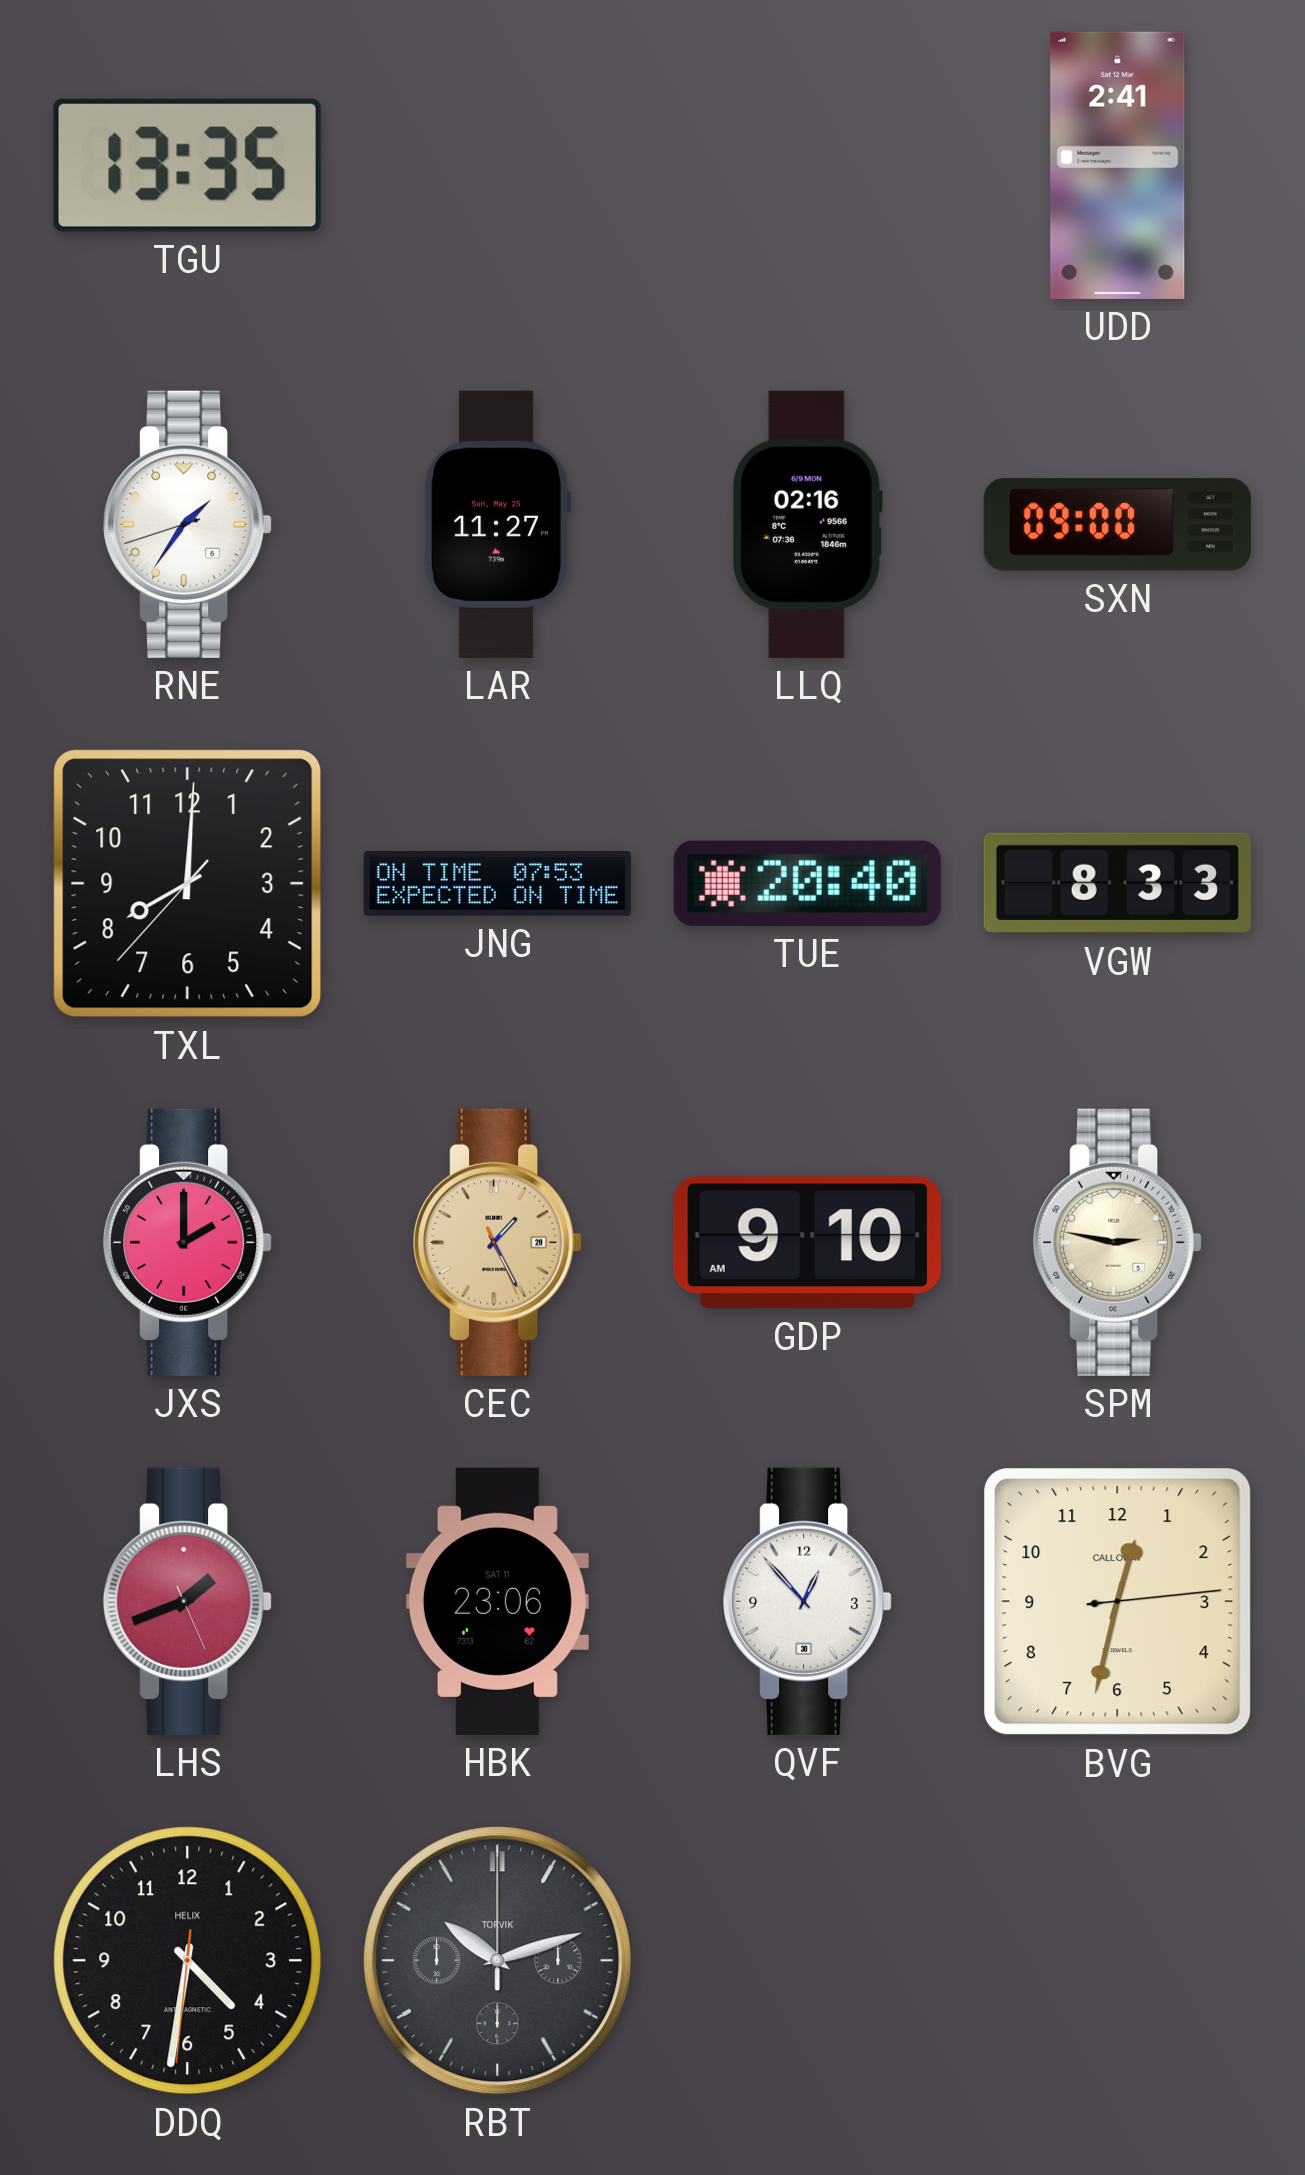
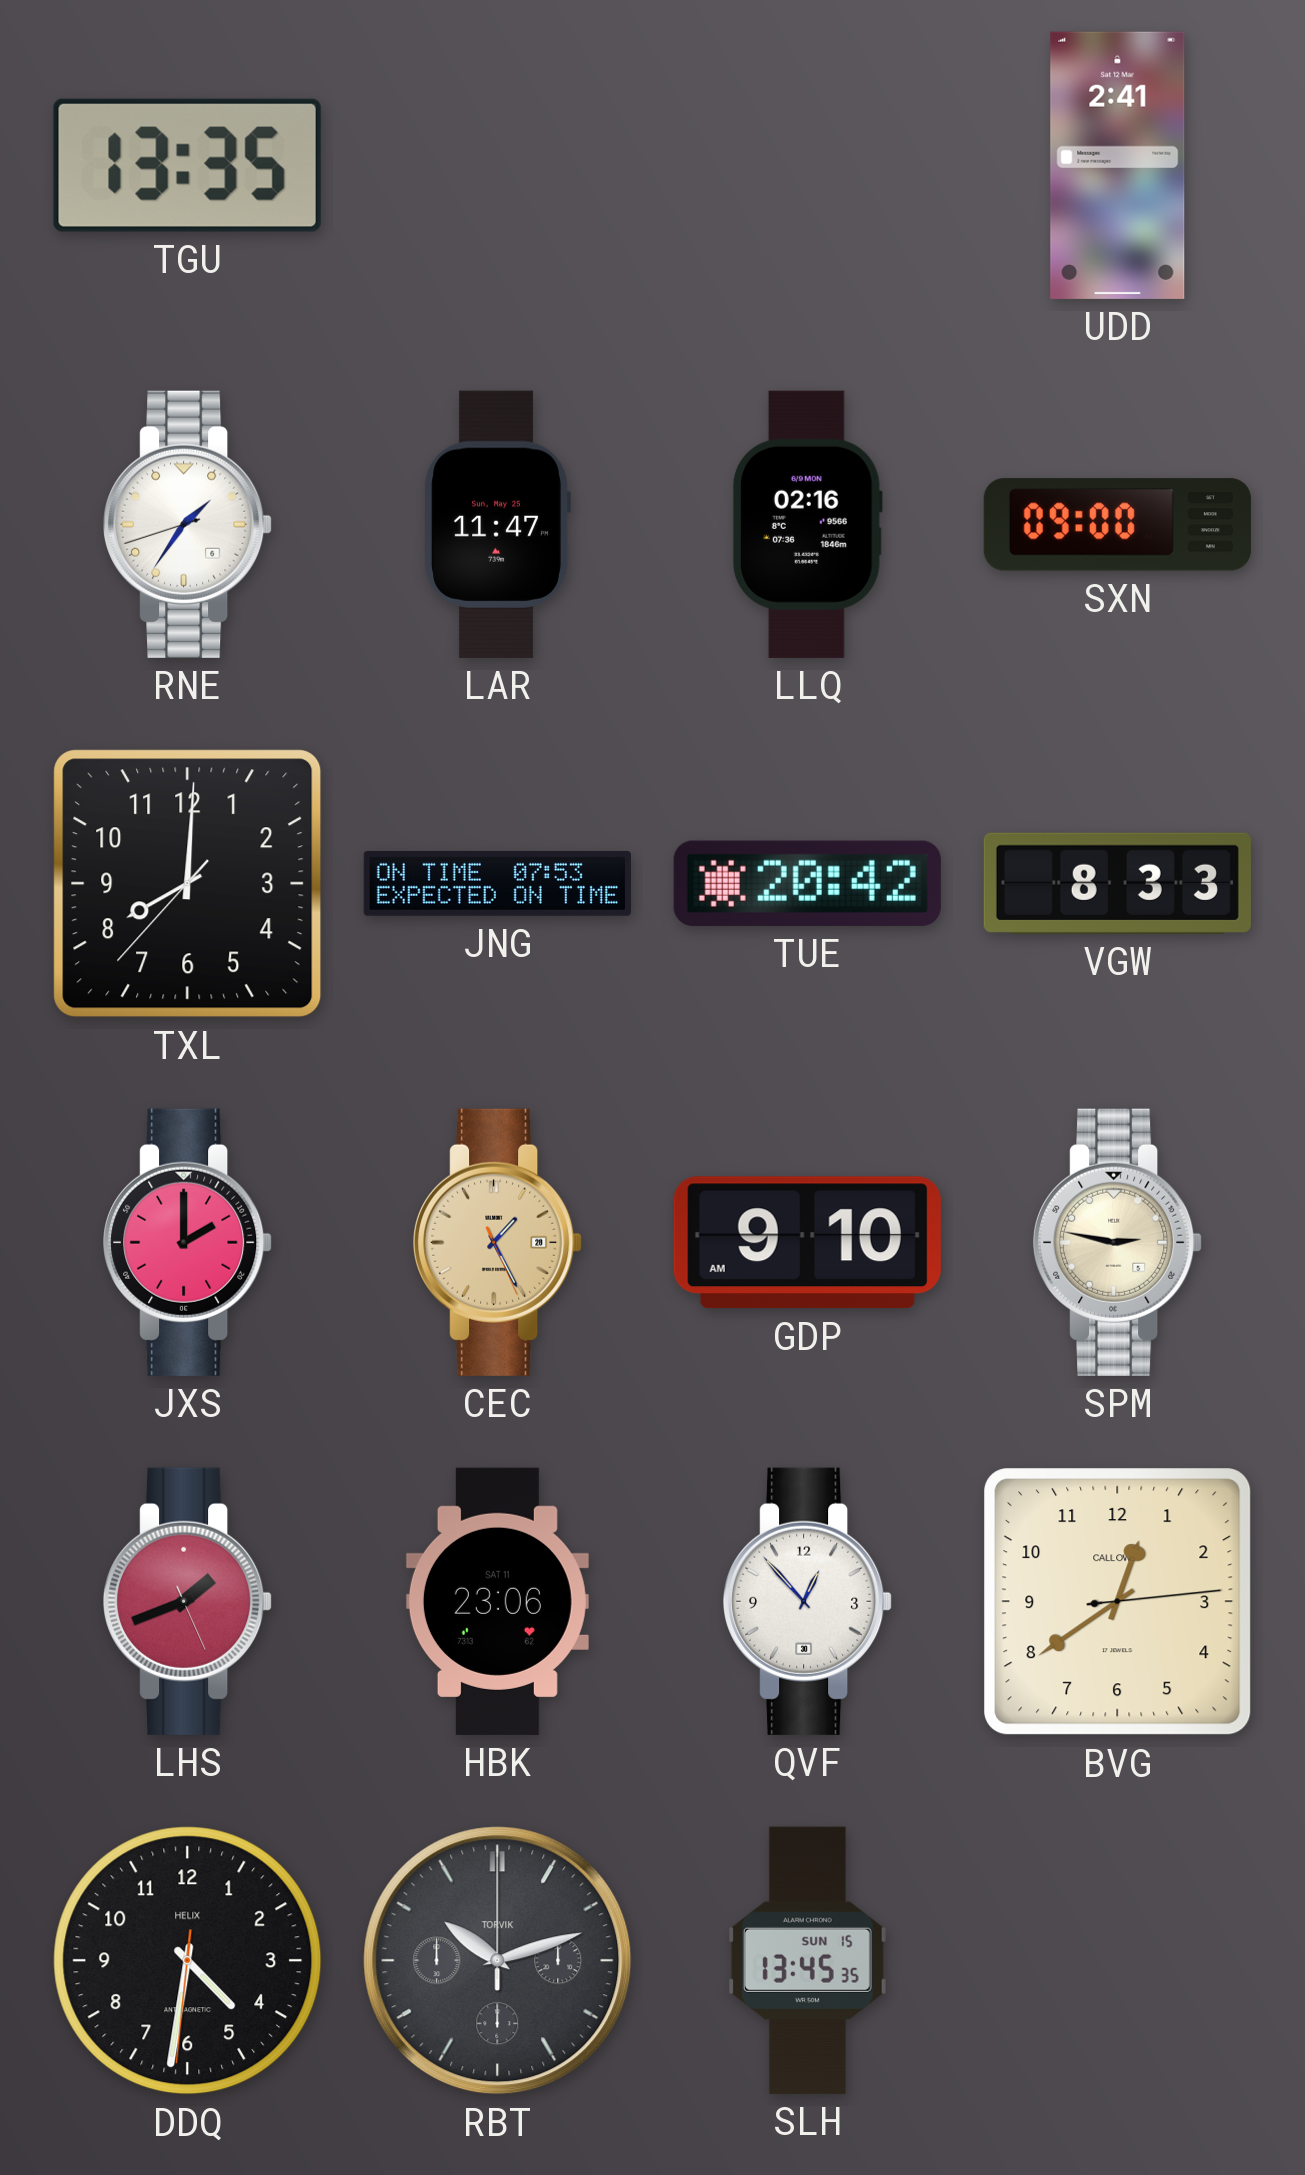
LAR: 11:27 -> 11:47
TUE: 20:40 -> 20:42
BVG: 12:32 -> 12:39
SLH: none -> 13:45
